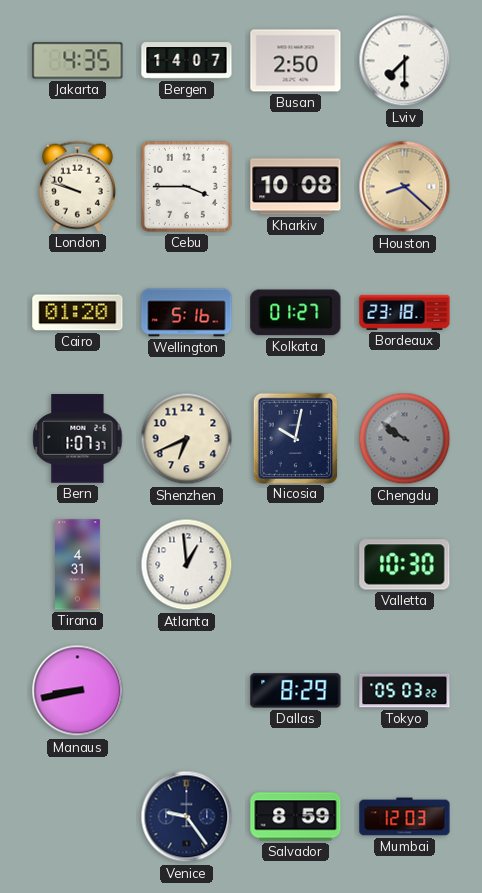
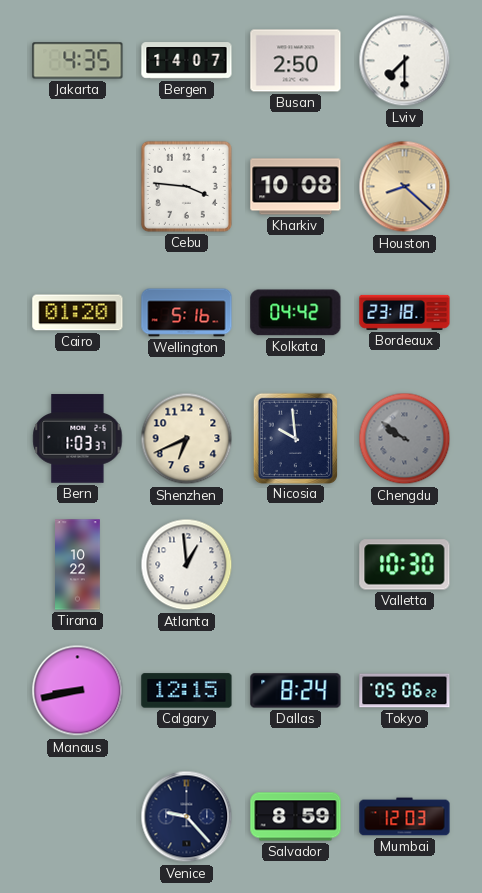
London: 9:48 -> none
Cebu: 3:45 -> 3:46
Kolkata: 01:27 -> 04:42
Bern: 1:07 -> 1:03
Nicosia: 10:02 -> 9:59
Tirana: 4:31 -> 10:22
Calgary: none -> 12:15
Dallas: 8:29 -> 8:24
Tokyo: 05:03 -> 05:06
Venice: 9:24 -> 9:23
